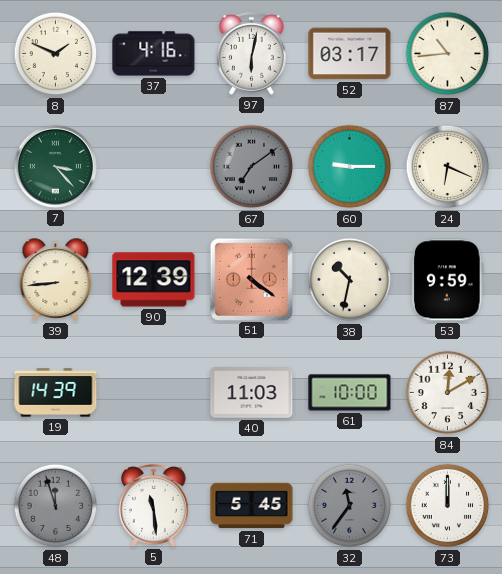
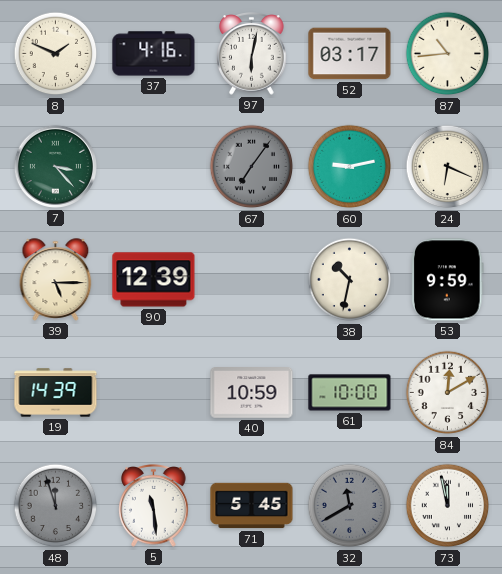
67: 7:09 -> 7:06
60: 9:15 -> 9:13
39: 8:44 -> 5:15
51: 4:21 -> none
40: 11:03 -> 10:59
32: 11:36 -> 11:40
73: 12:00 -> 11:58
